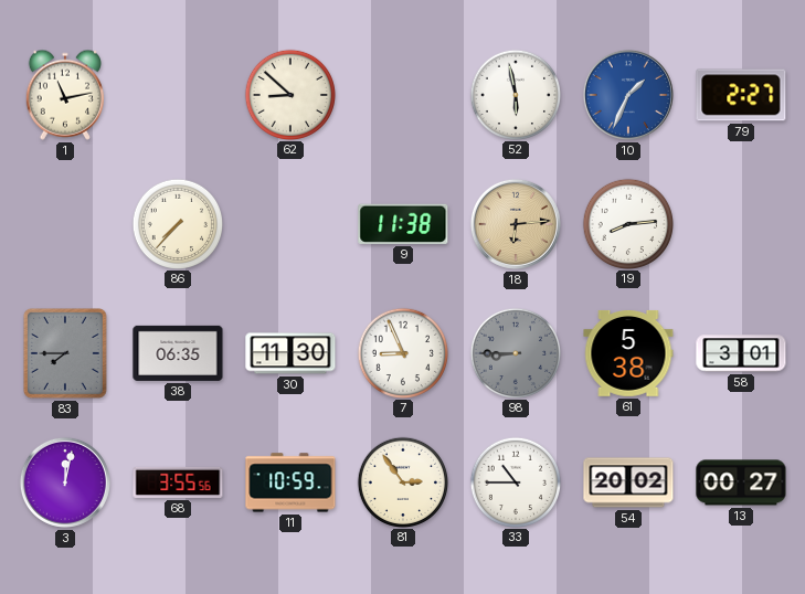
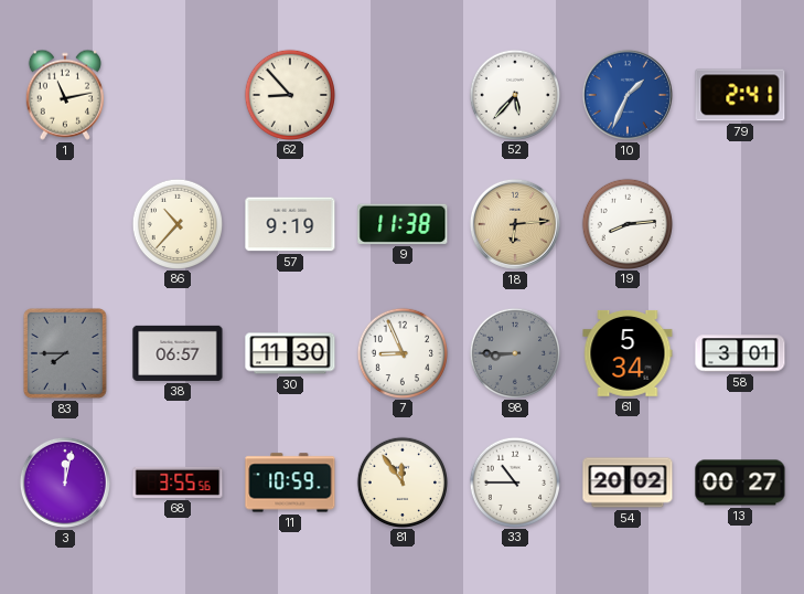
62: 8:52 -> 8:53
52: 5:58 -> 5:37
79: 2:27 -> 2:41
86: 7:37 -> 10:37
57: none -> 9:19
38: 06:35 -> 06:57
61: 5:38 -> 5:34
81: 2:54 -> 11:54
